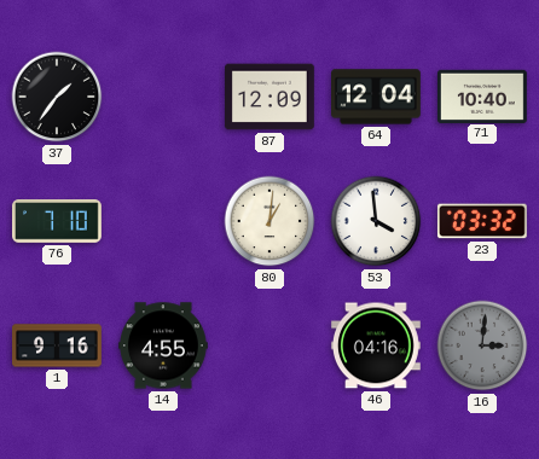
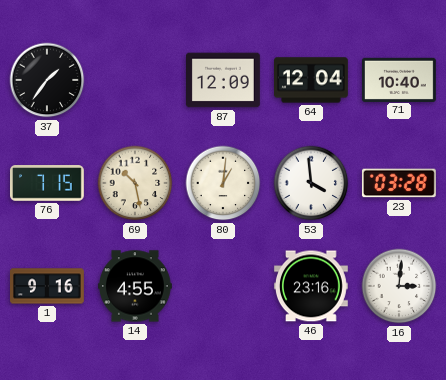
76: 7:10 -> 7:15
69: none -> 10:28
23: 03:32 -> 03:28
46: 04:16 -> 23:16
16 dial: grey -> white
